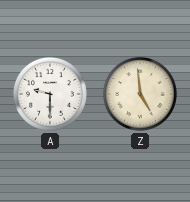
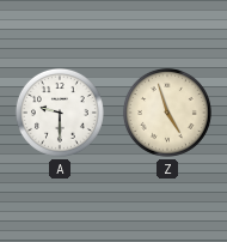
Z: 4:59 -> 4:57
